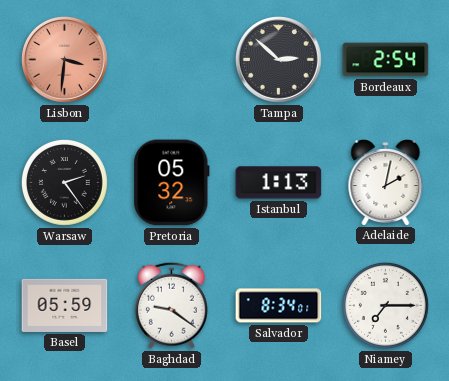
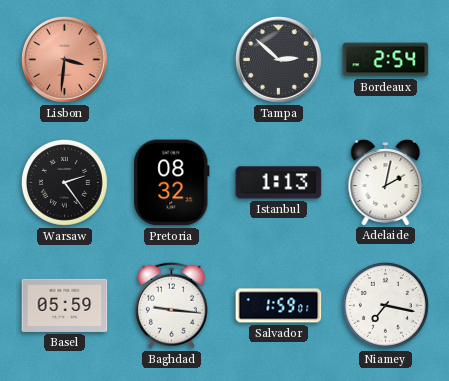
Pretoria: 05:32 -> 08:32
Baghdad: 9:21 -> 9:16
Salvador: 8:34 -> 1:59
Niamey: 7:15 -> 7:17
